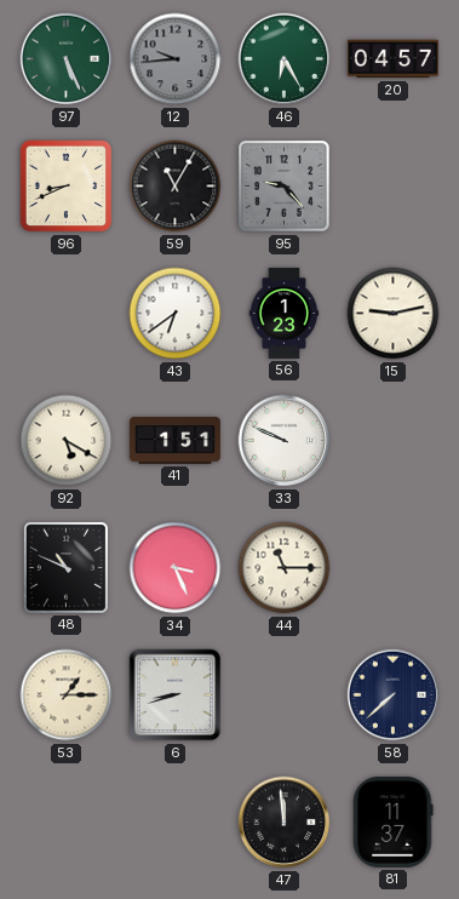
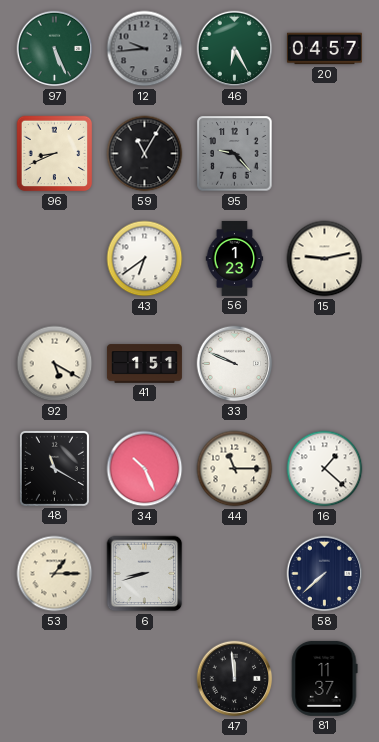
48: 10:49 -> 11:20
34: 3:26 -> 10:26
16: none -> 1:22
